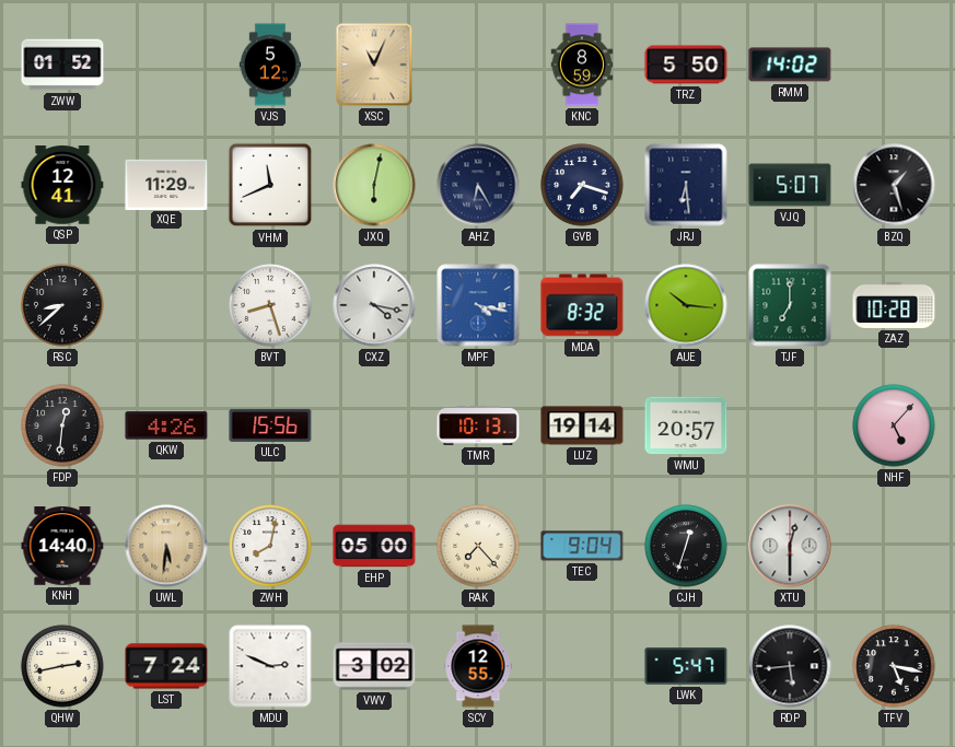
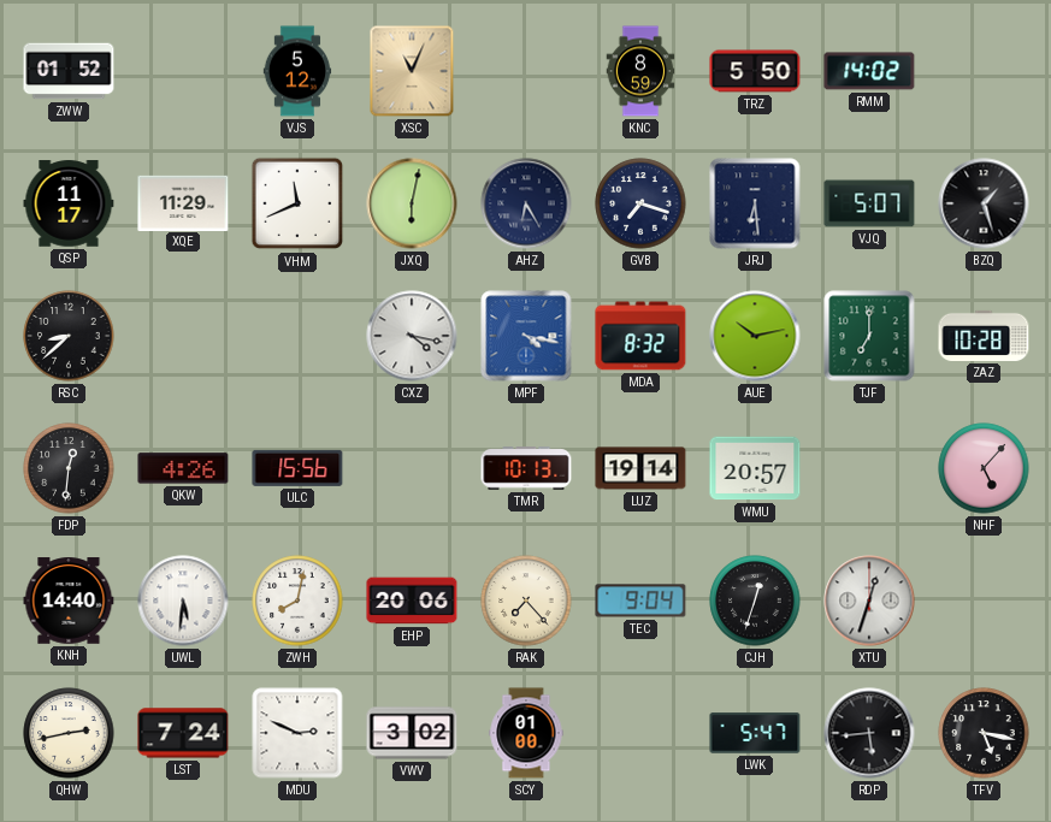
QSP: 12:41 -> 11:17
BVT: 8:27 -> none
AUE: 10:16 -> 10:13
UWL dial: champagne -> white
EHP: 05:00 -> 20:06
XTU: 12:30 -> 12:33
SCY: 12:55 -> 01:00
